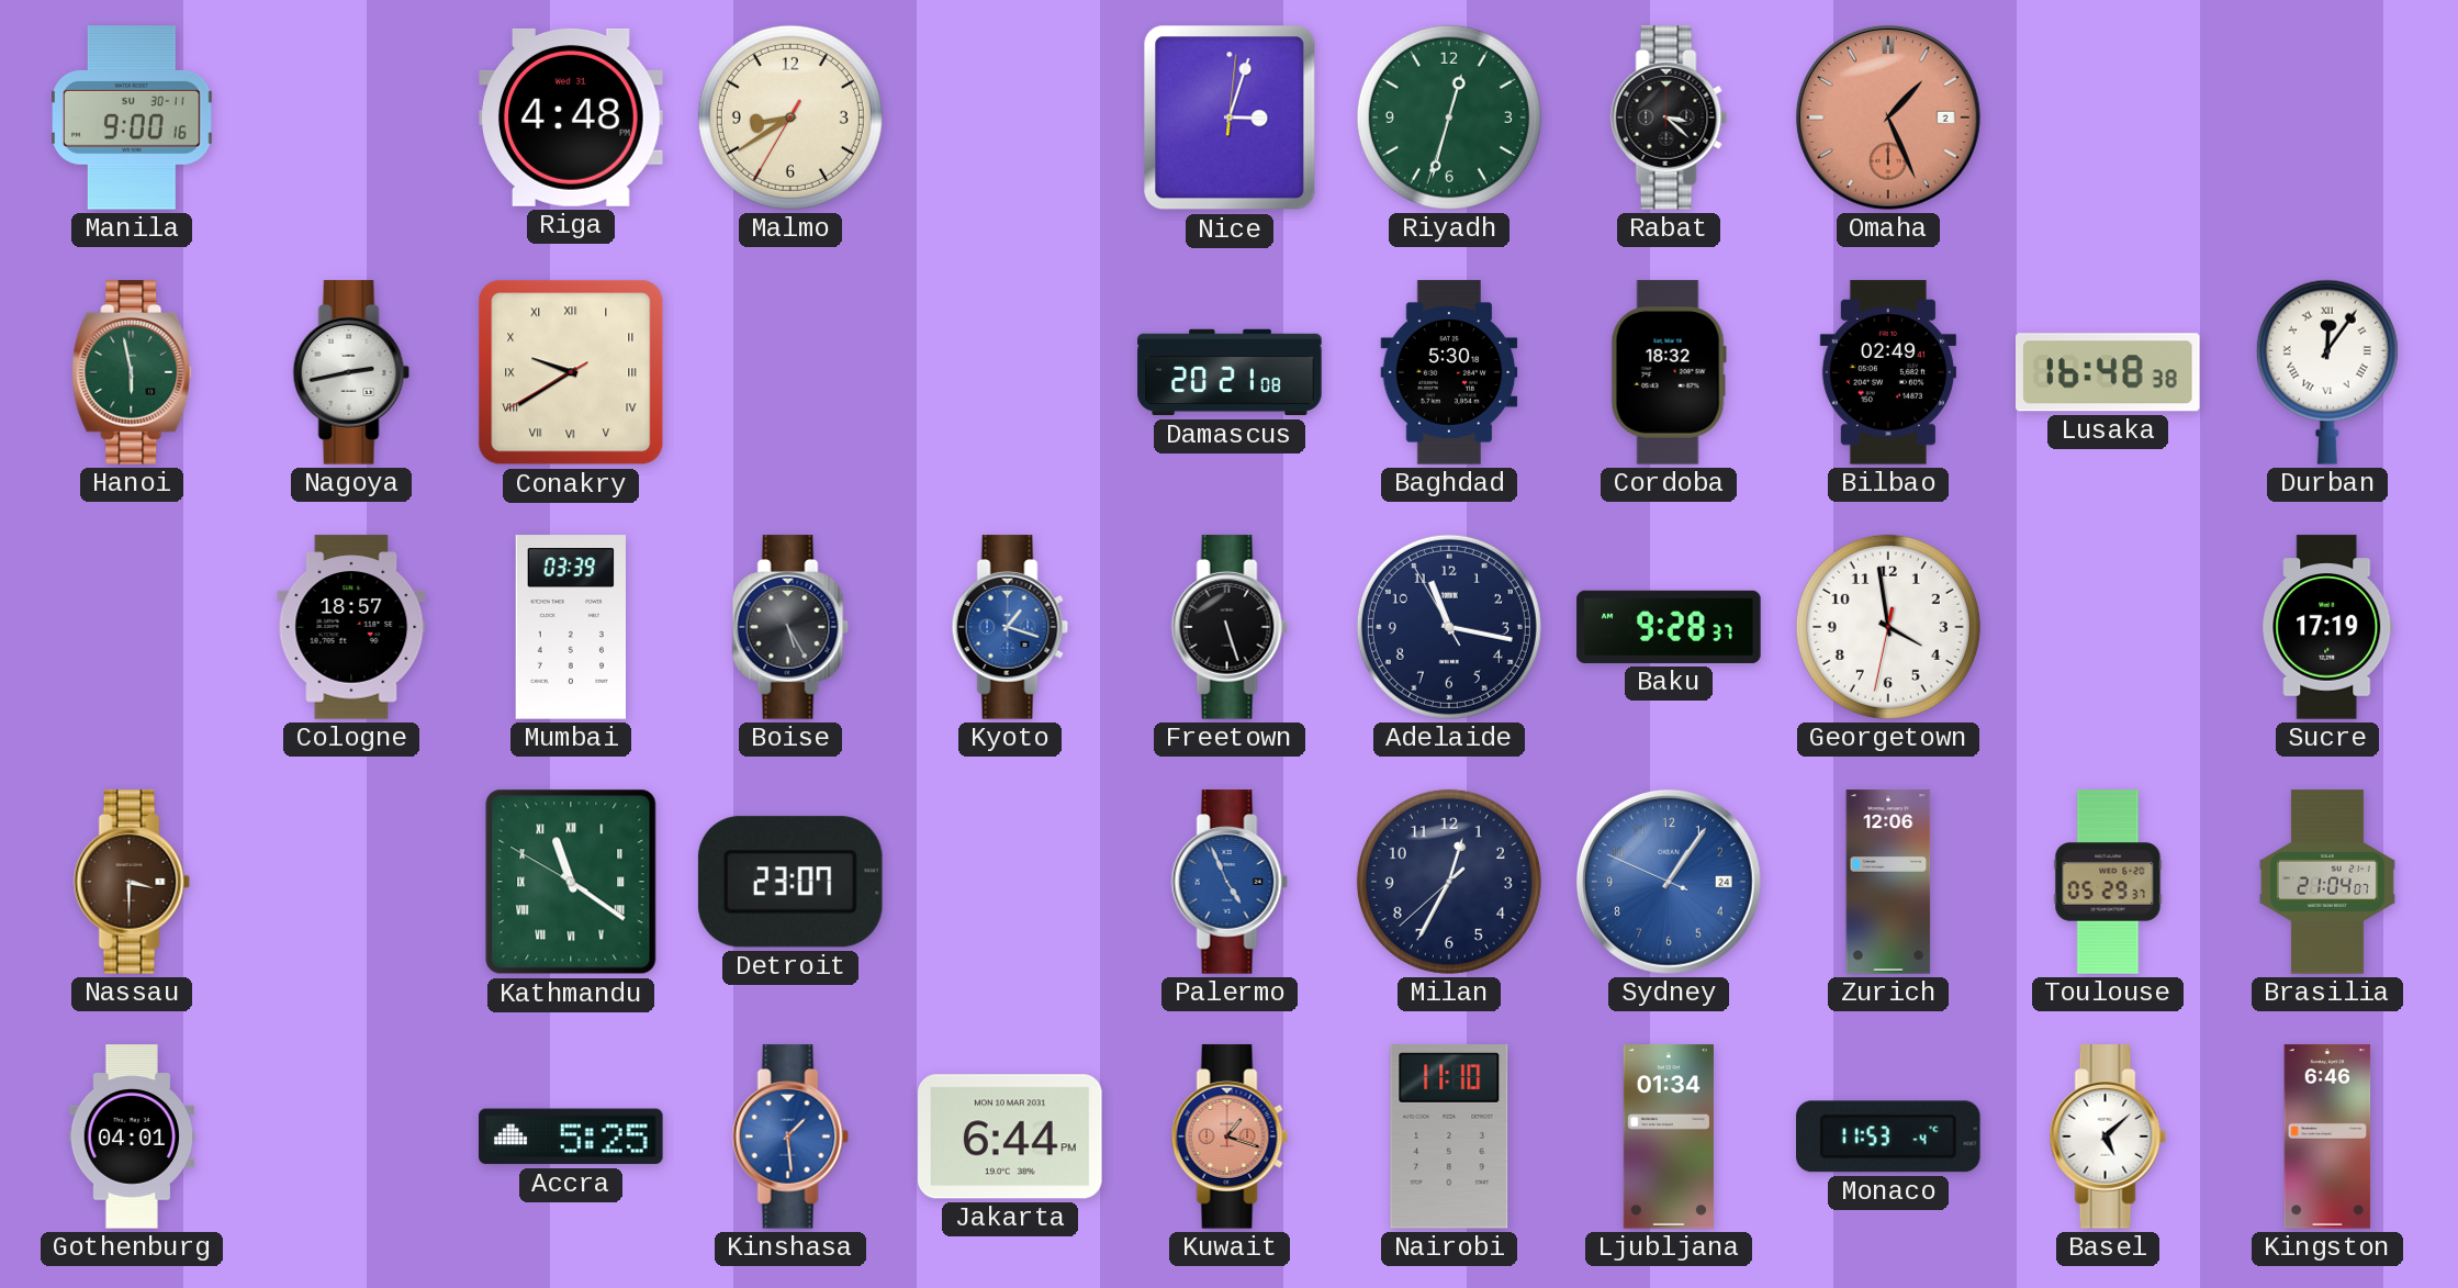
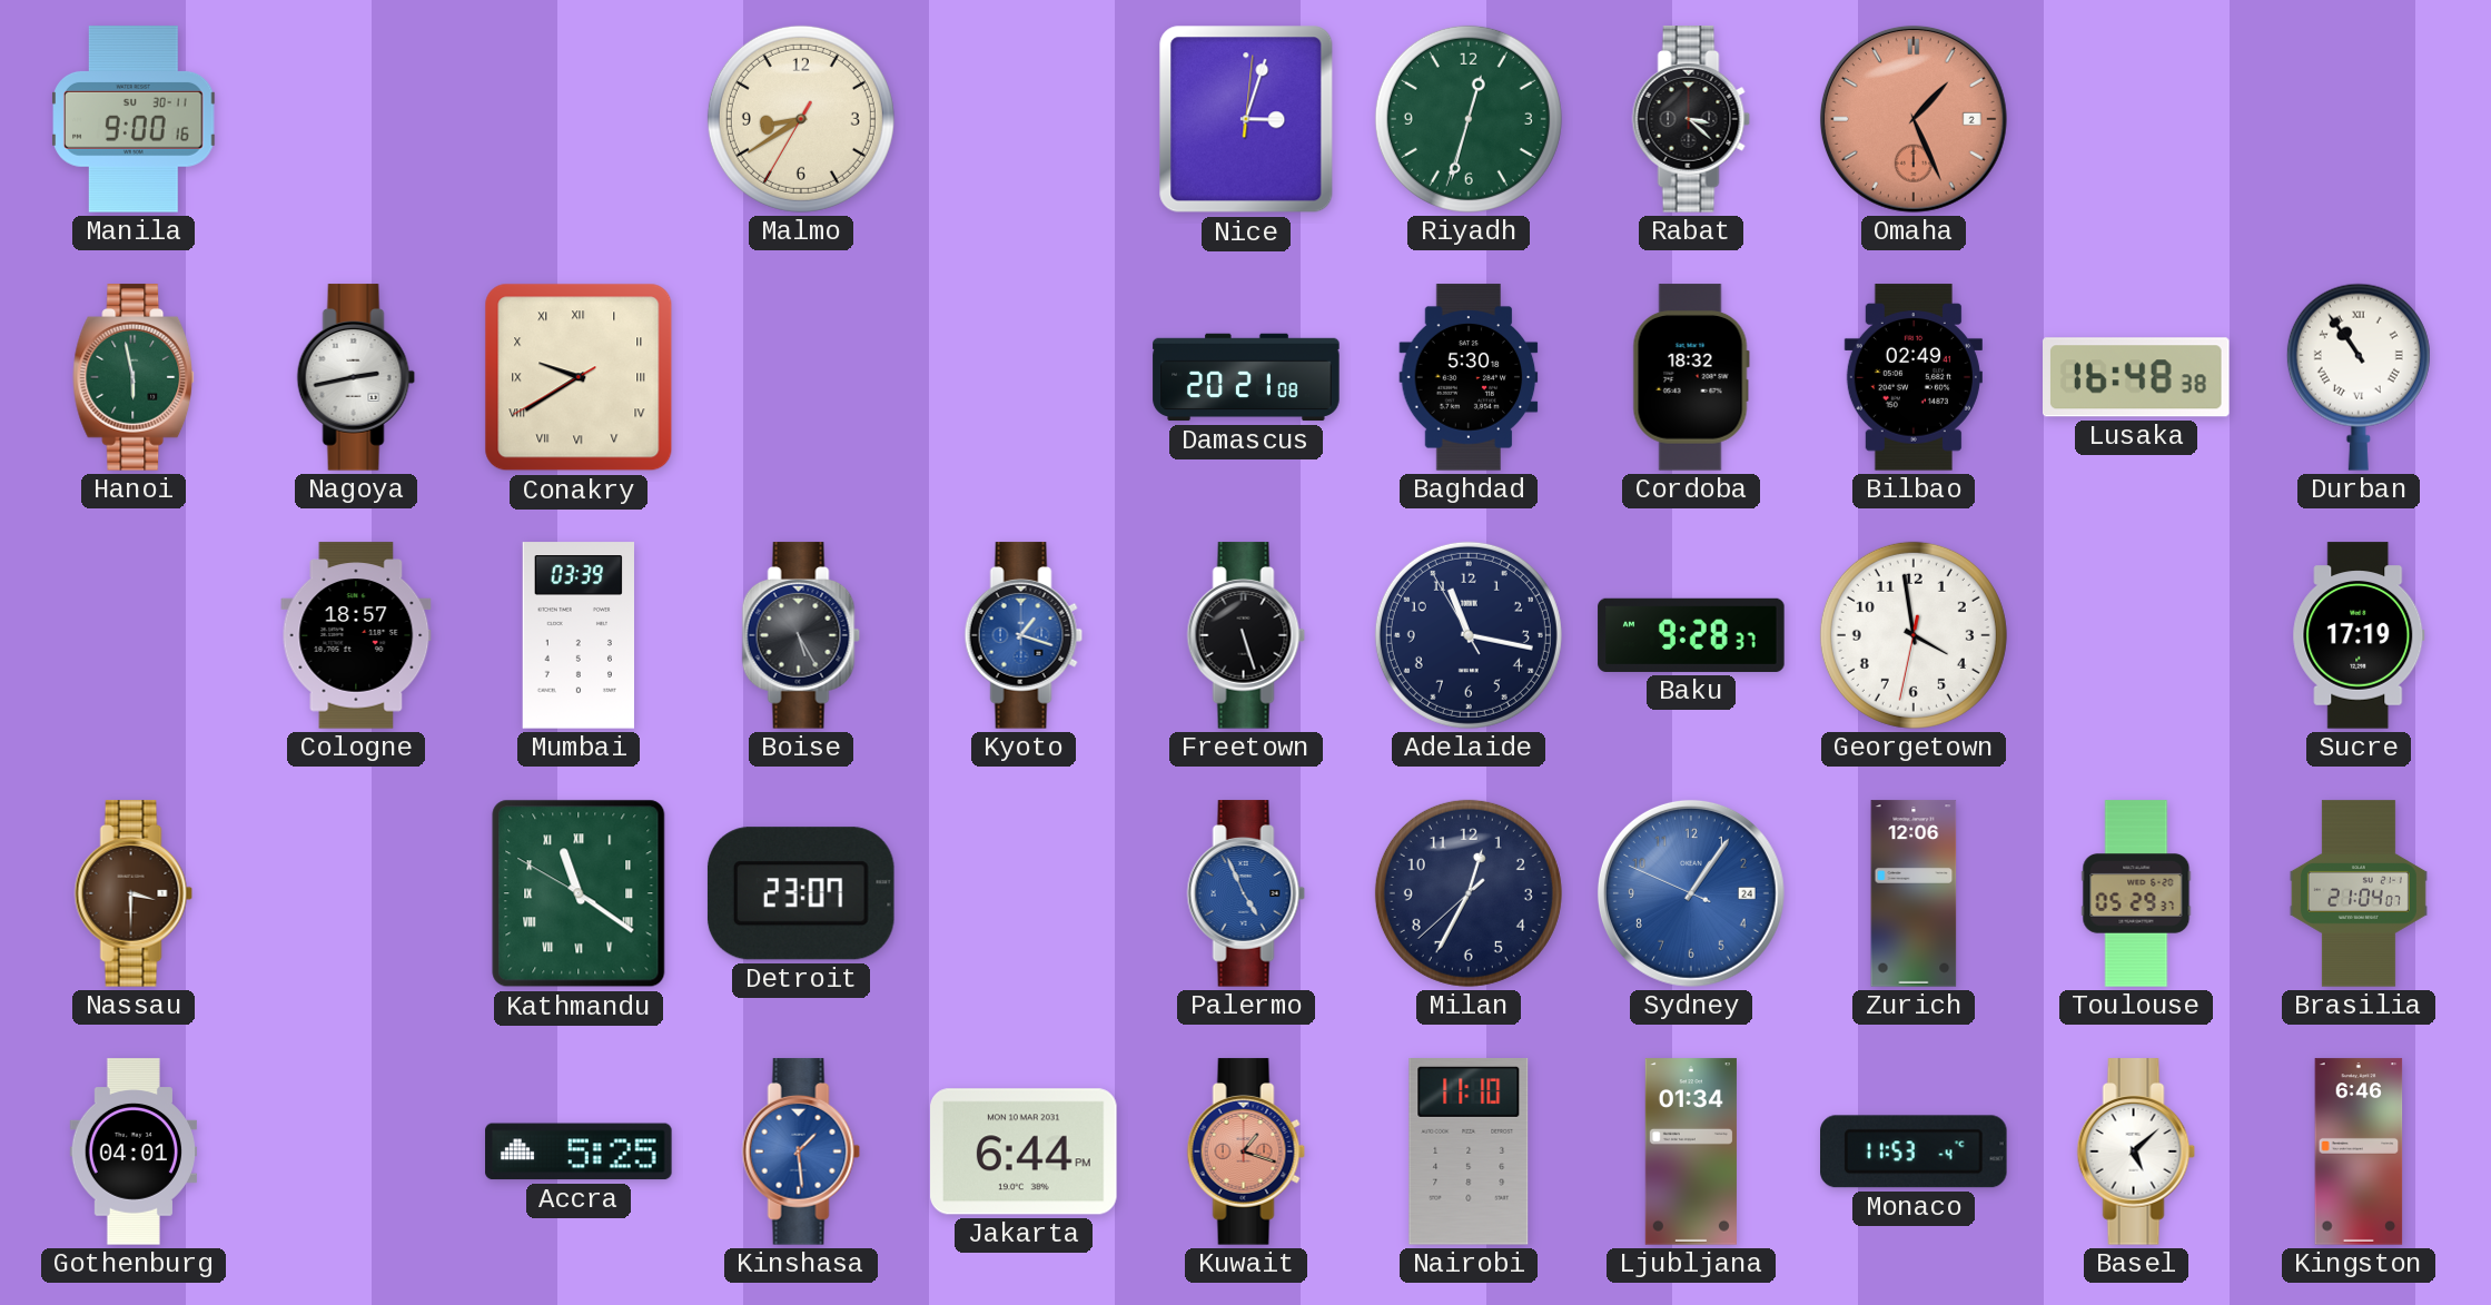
Riga: 4:48 -> none
Durban: 12:06 -> 10:54
